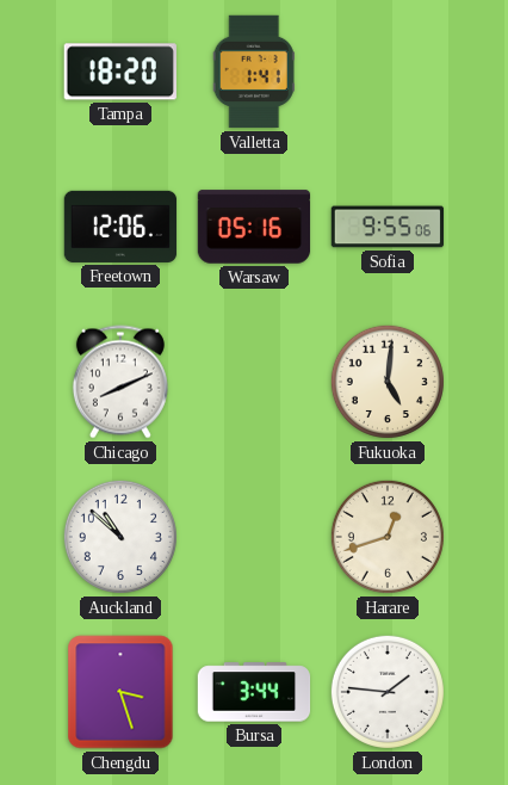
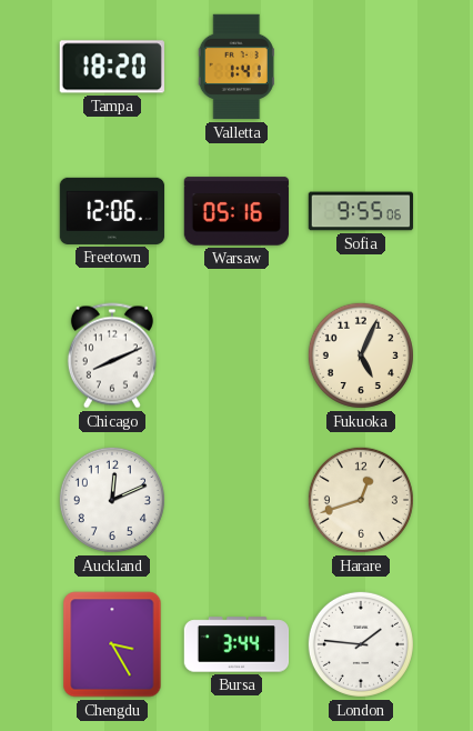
Fukuoka: 5:01 -> 5:04
Auckland: 10:52 -> 12:11
Chengdu: 3:27 -> 3:25
